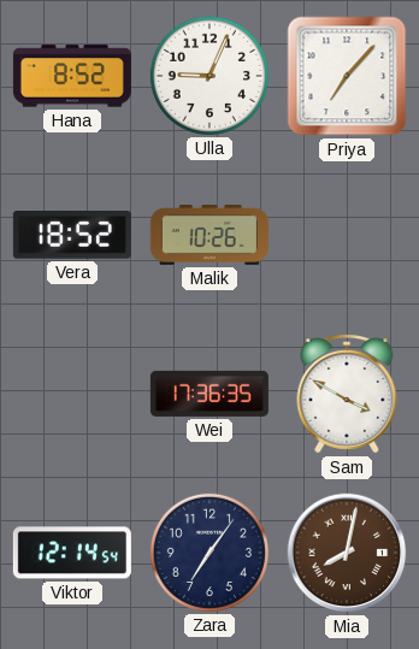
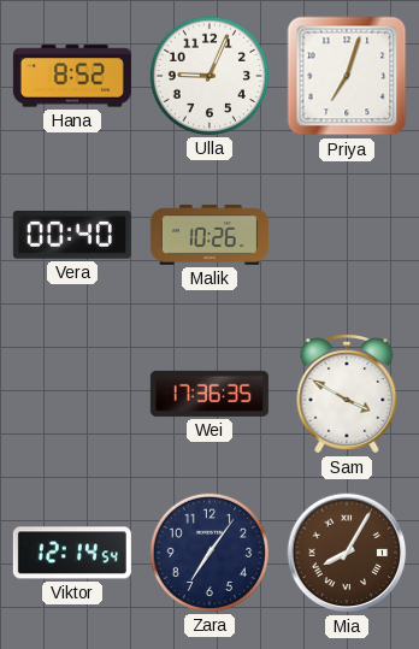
Priya: 7:07 -> 7:03
Vera: 18:52 -> 00:40
Mia: 8:02 -> 8:05
